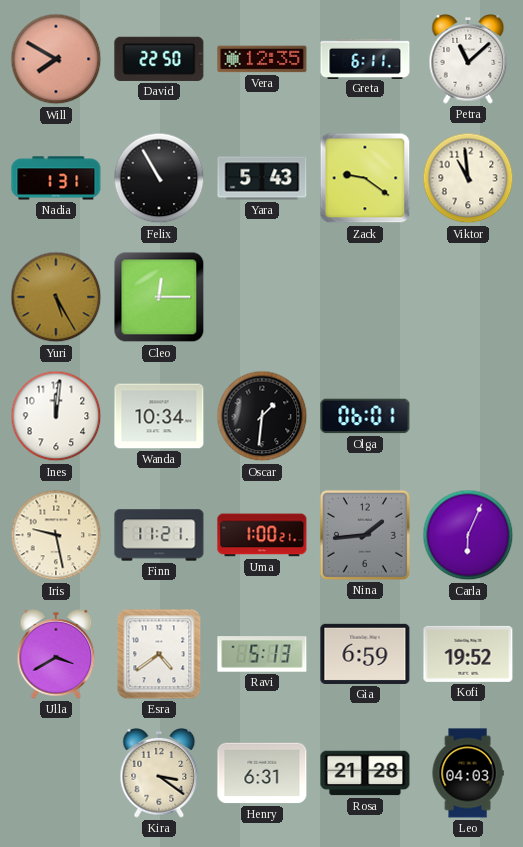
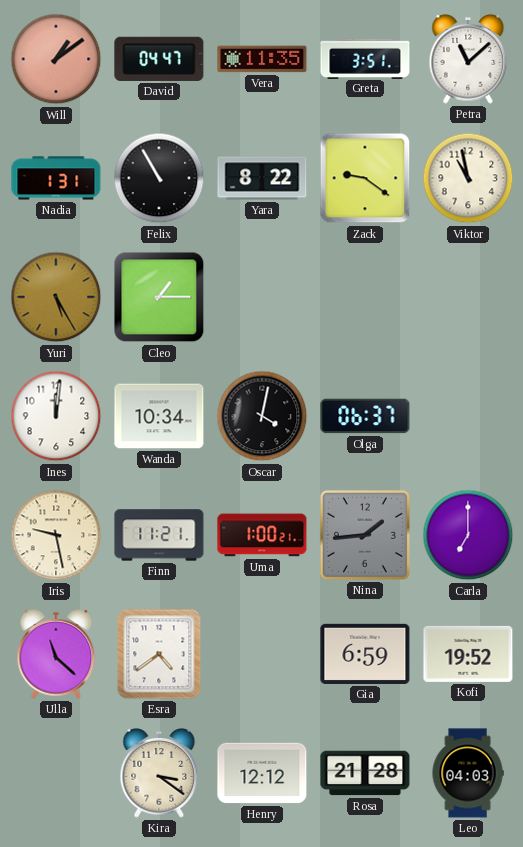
Will: 7:50 -> 1:09
David: 22:50 -> 04:47
Vera: 12:35 -> 11:35
Greta: 6:11 -> 3:51
Yara: 5:43 -> 8:22
Viktor: 10:59 -> 10:58
Cleo: 12:15 -> 1:15
Oscar: 1:31 -> 4:02
Olga: 06:01 -> 06:37
Carla: 6:04 -> 7:00
Ulla: 3:40 -> 11:22
Ravi: 5:13 -> none
Henry: 6:31 -> 12:12
